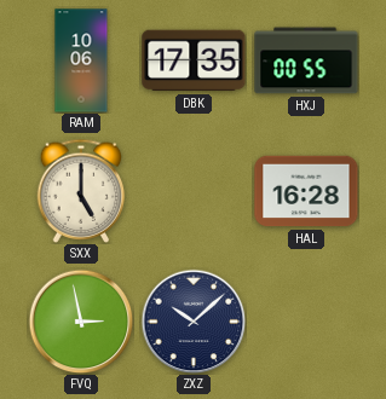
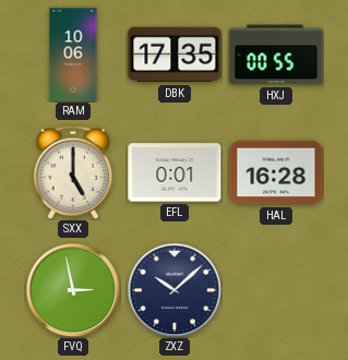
EFL: none -> 0:01
